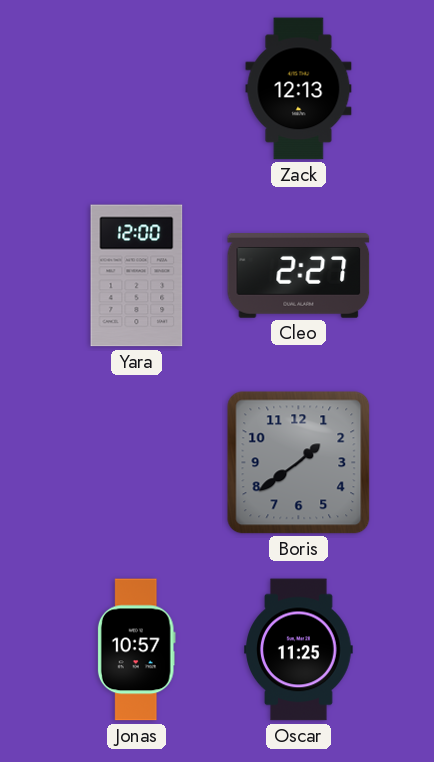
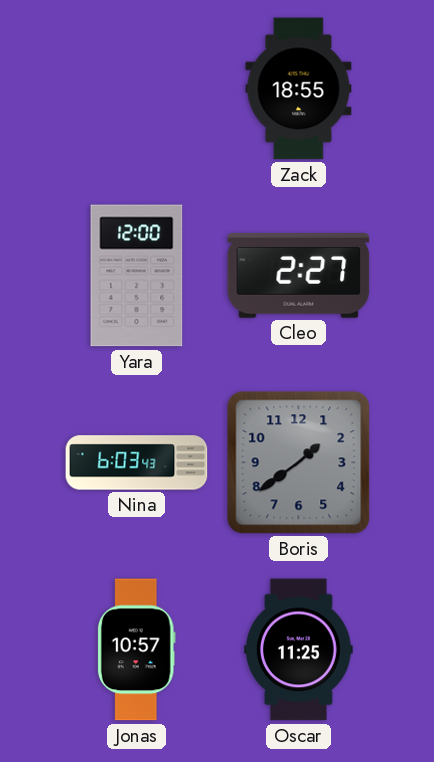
Zack: 12:13 -> 18:55
Nina: none -> 6:03
